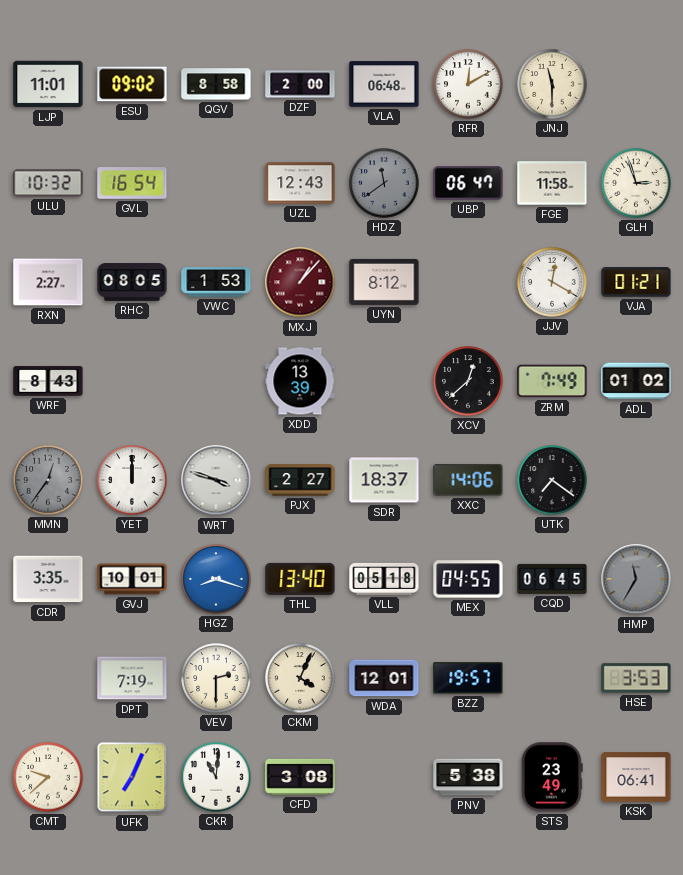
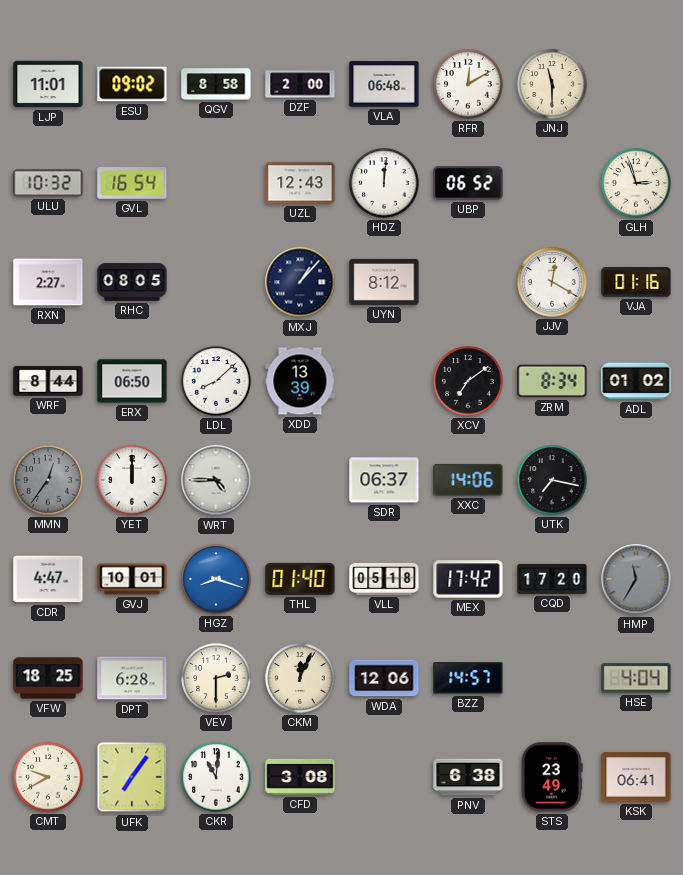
HDZ: 11:39 -> 12:01
HDZ dial: grey -> white
UBP: 06:47 -> 06:52
FGE: 11:58 -> none
VWC: 1:53 -> none
MXJ dial: burgundy -> navy
VJA: 01:21 -> 01:16
WRF: 8:43 -> 8:44
ERX: none -> 06:50
LDL: none -> 8:08
XCV: 12:38 -> 7:09
ZRM: 7:49 -> 8:34
WRT: 3:48 -> 4:45
PJX: 2:27 -> none
SDR: 18:37 -> 06:37
UTK: 7:21 -> 7:17
CDR: 3:35 -> 4:47
THL: 13:40 -> 01:40
MEX: 04:55 -> 17:42
CQD: 06:45 -> 17:20
VFW: none -> 18:25
DPT: 7:19 -> 6:28
CKM: 4:04 -> 12:04
WDA: 12:01 -> 12:06
BZZ: 19:57 -> 14:57
HSE: 3:53 -> 4:04
CMT: 9:38 -> 9:40
UFK: 7:04 -> 7:06
PNV: 5:38 -> 6:38
